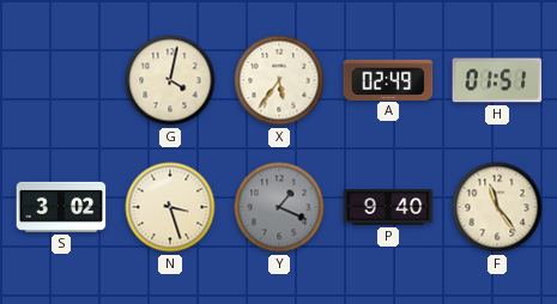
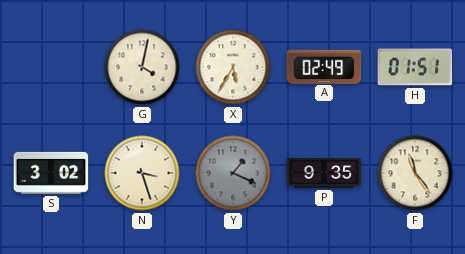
X: 5:36 -> 5:35
P: 9:40 -> 9:35
